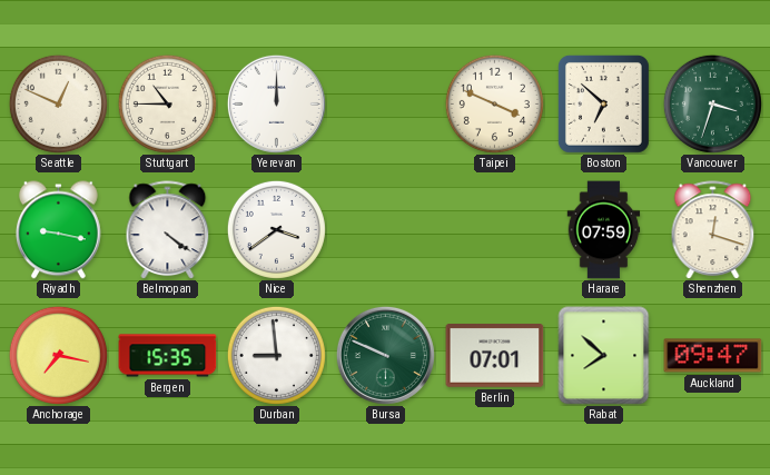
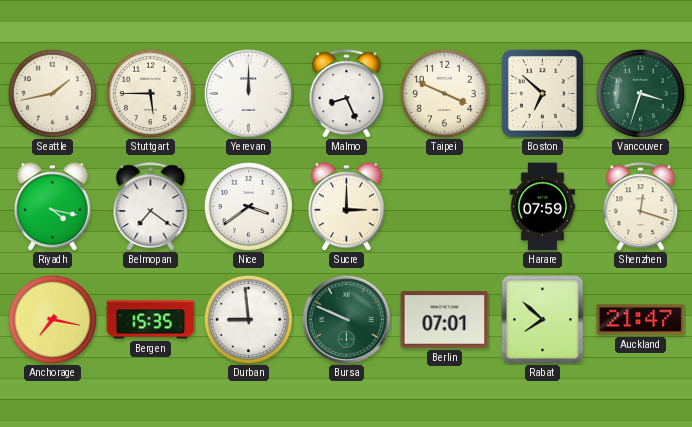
Seattle: 12:49 -> 1:43
Stuttgart: 10:45 -> 5:45
Malmo: none -> 8:26
Riyadh: 9:17 -> 4:17
Belmopan: 4:21 -> 7:21
Sucre: none -> 3:00
Auckland: 09:47 -> 21:47
